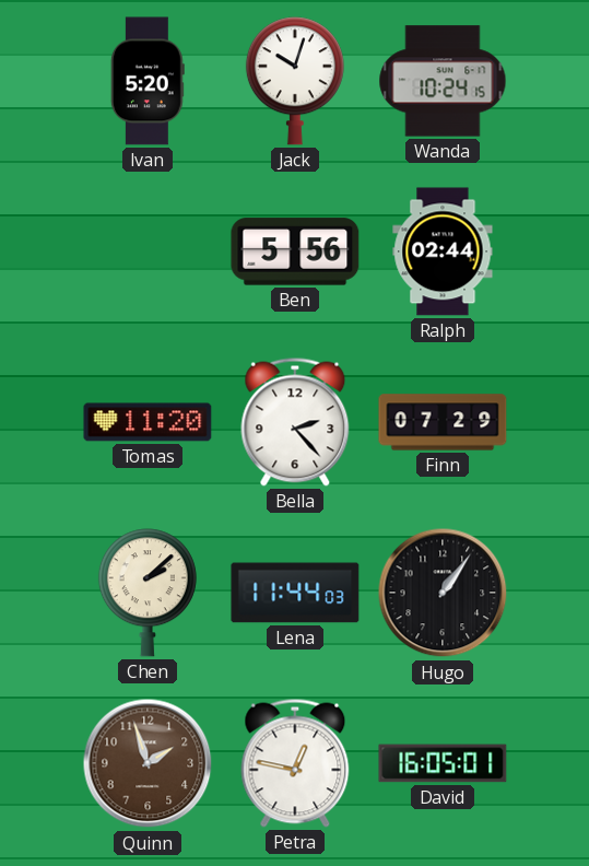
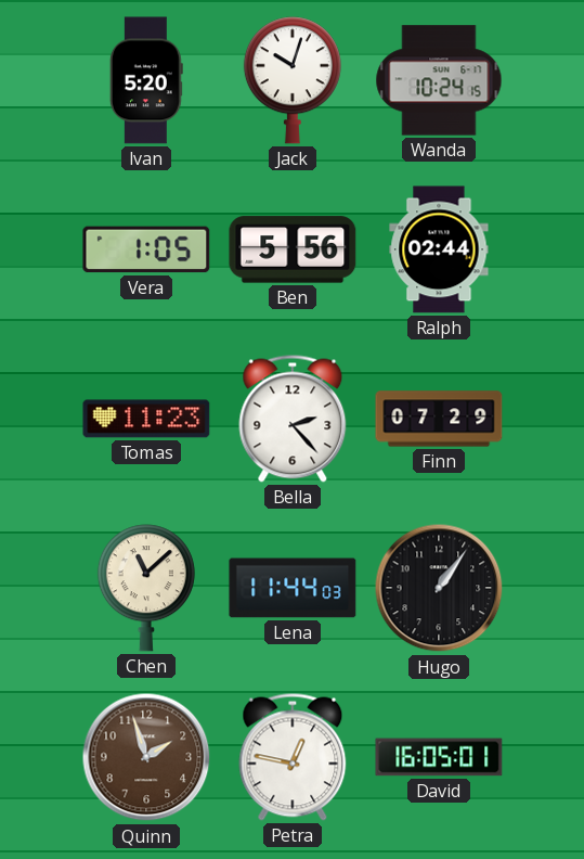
Vera: none -> 1:05
Tomas: 11:20 -> 11:23
Chen: 2:08 -> 11:08
